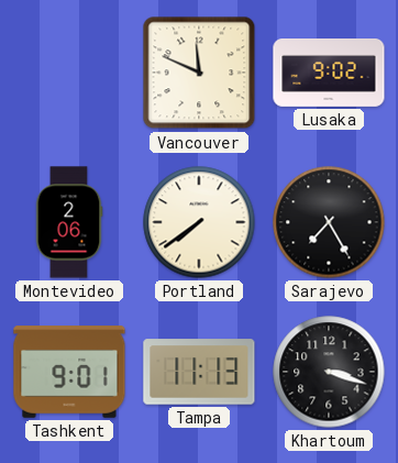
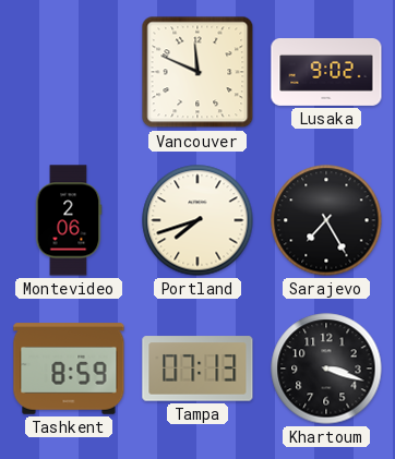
Portland: 7:39 -> 7:42
Tashkent: 9:01 -> 8:59
Tampa: 11:13 -> 07:13
